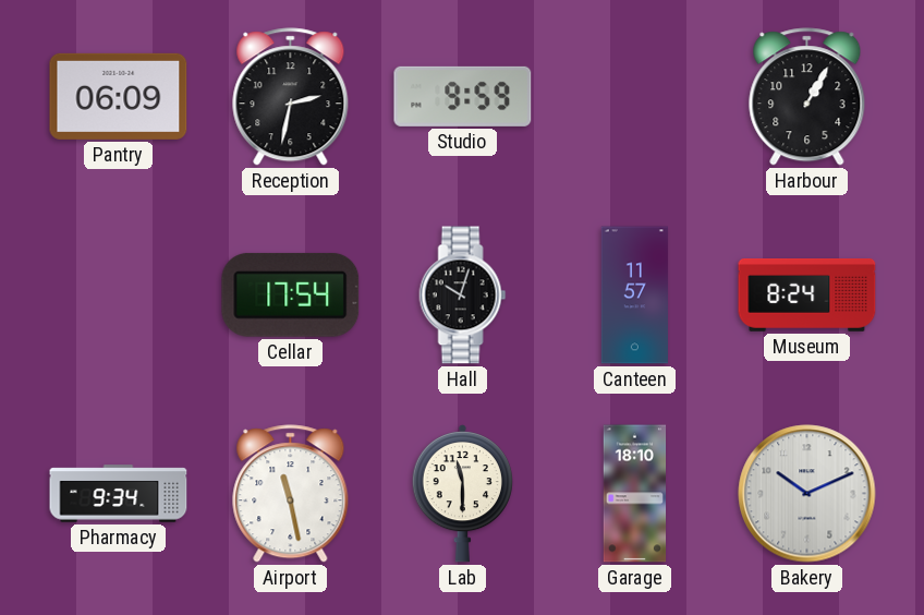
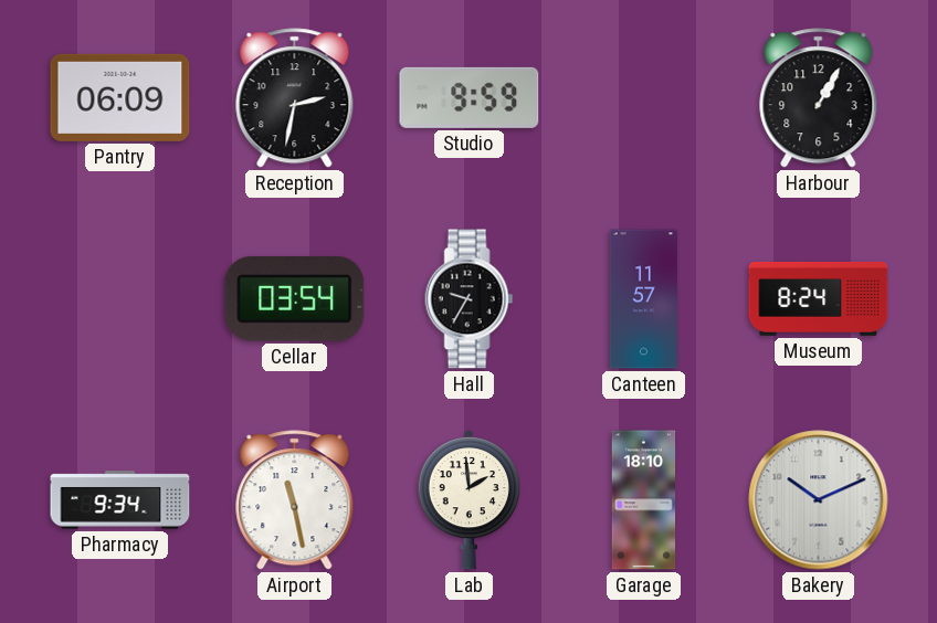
Cellar: 17:54 -> 03:54
Hall: 10:03 -> 9:35
Lab: 11:30 -> 1:59
